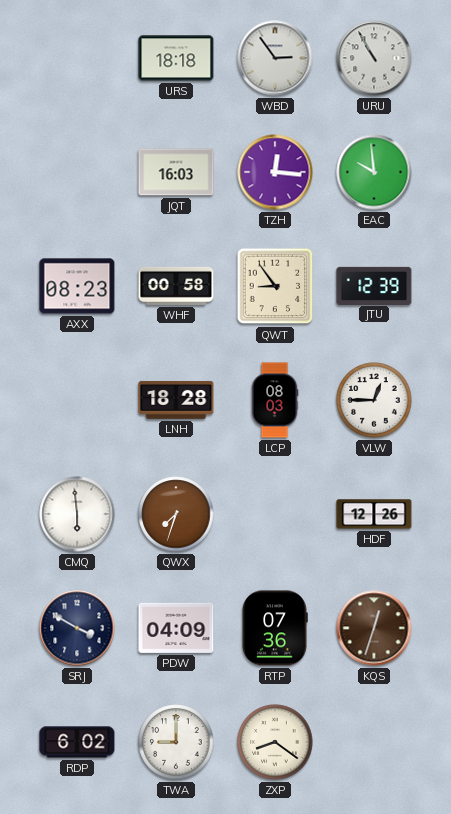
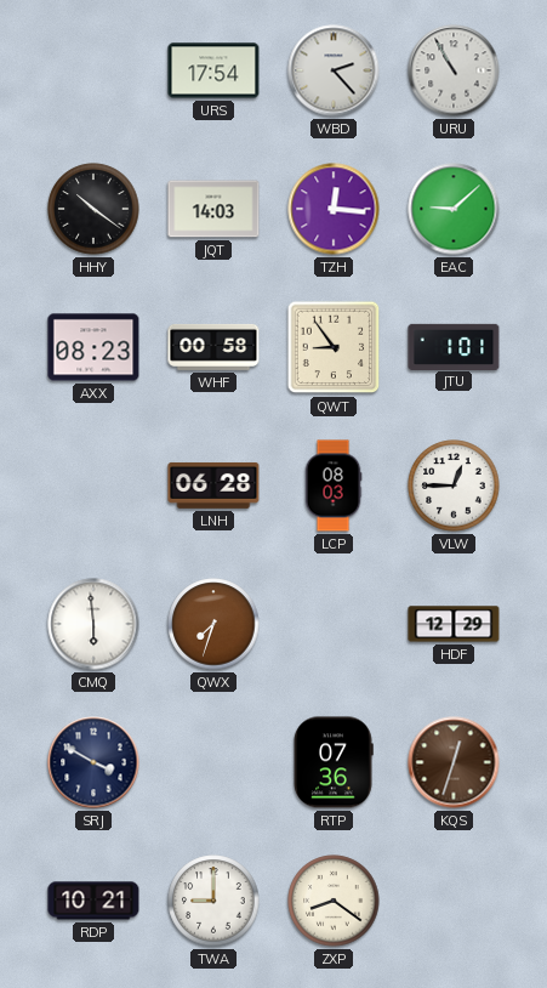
URS: 18:18 -> 17:54
WBD: 2:54 -> 2:23
HHY: none -> 10:21
JQT: 16:03 -> 14:03
EAC: 9:59 -> 9:08
JTU: 12:39 -> 1:01
LNH: 18:28 -> 06:28
HDF: 12:26 -> 12:29
PDW: 04:09 -> none
RDP: 6:02 -> 10:21
